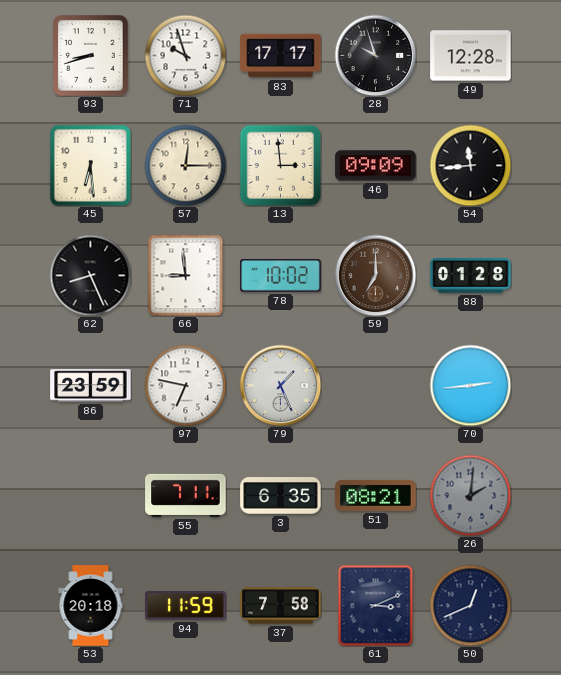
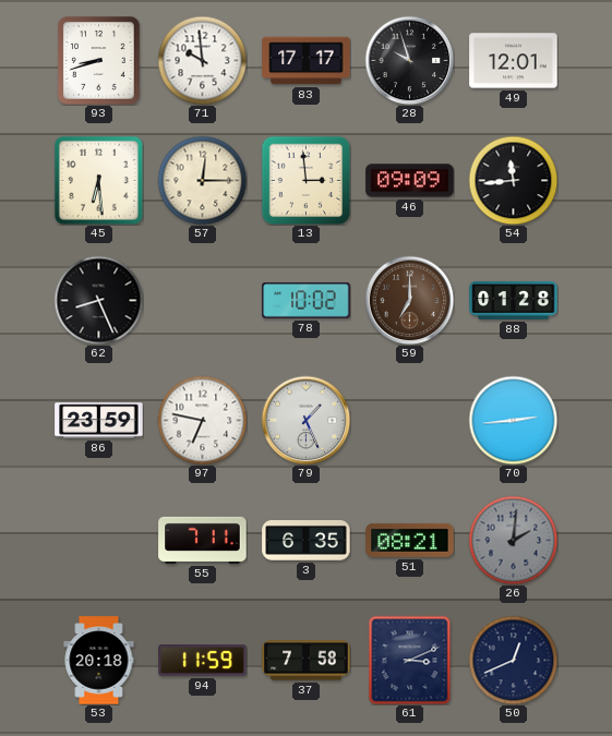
71: 9:57 -> 9:59
49: 12:28 -> 12:01
66: 8:59 -> none
